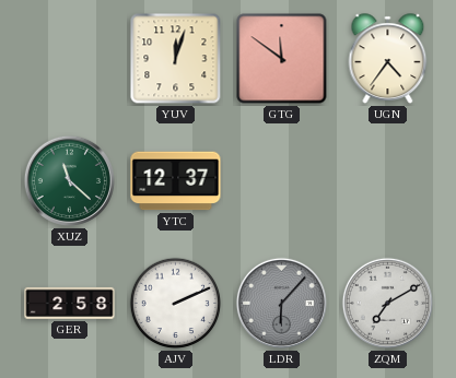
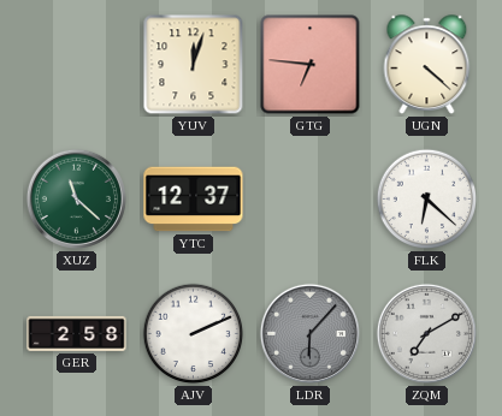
GTG: 11:51 -> 6:46
UGN: 4:36 -> 4:22
FLK: none -> 6:22
